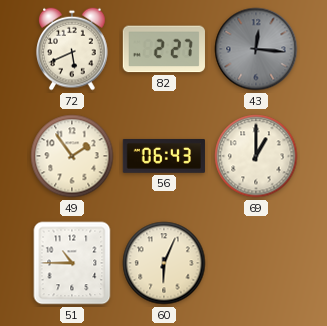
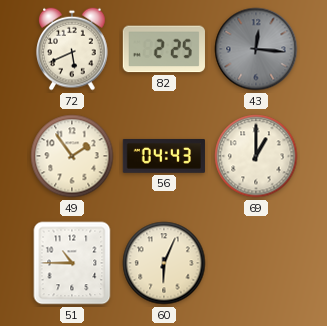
82: 2:27 -> 2:25
56: 06:43 -> 04:43
